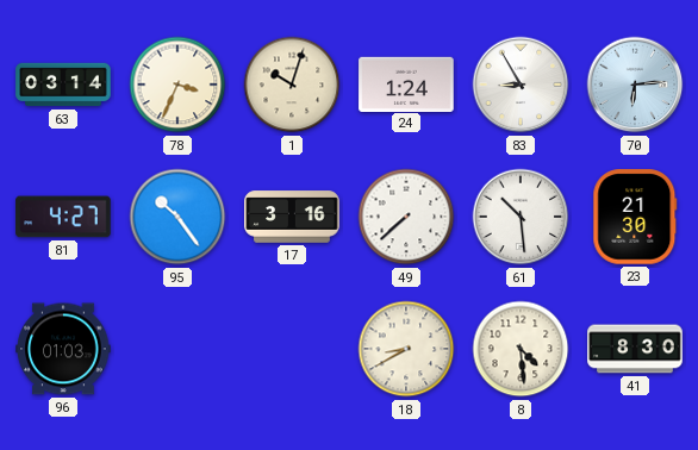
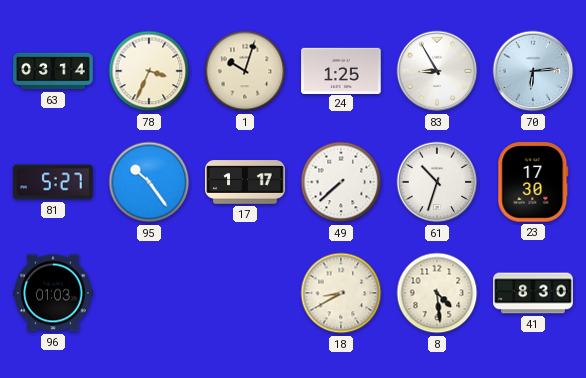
24: 1:24 -> 1:25
81: 4:27 -> 5:27
17: 3:16 -> 1:17
61: 10:29 -> 10:33
23: 21:30 -> 17:30
